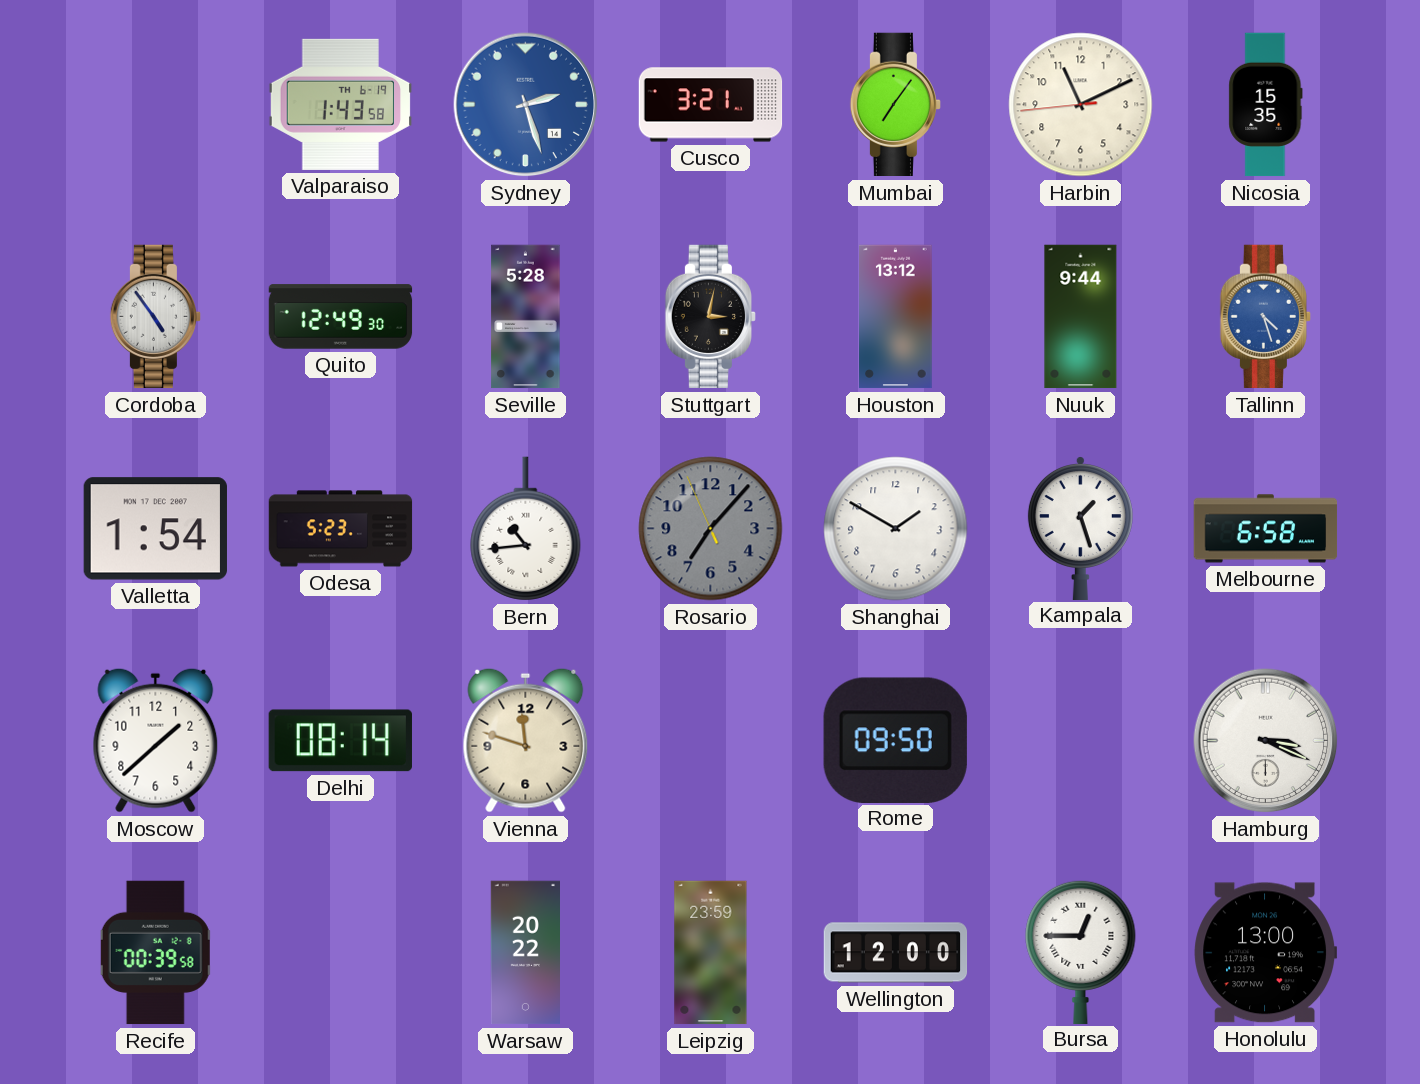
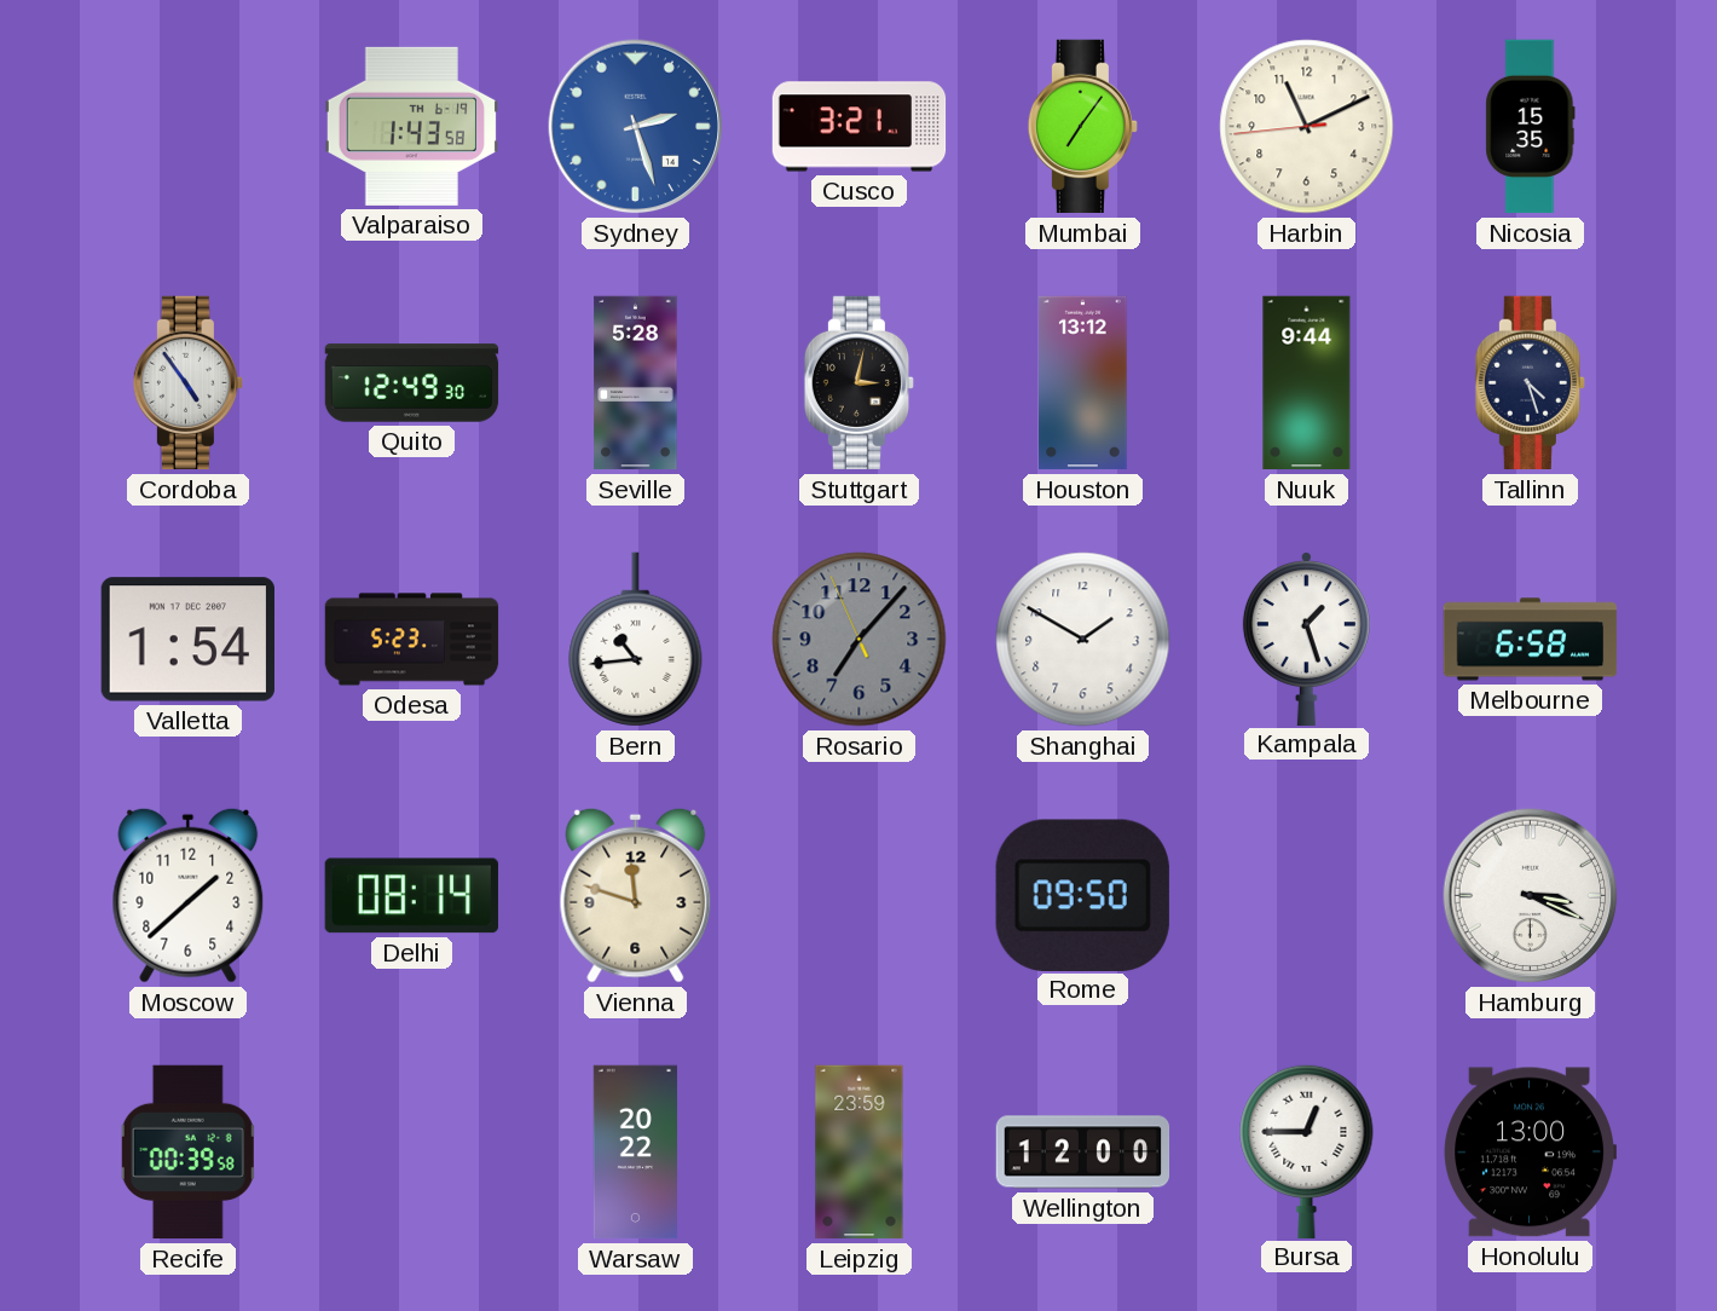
Tallinn dial: blue -> navy
